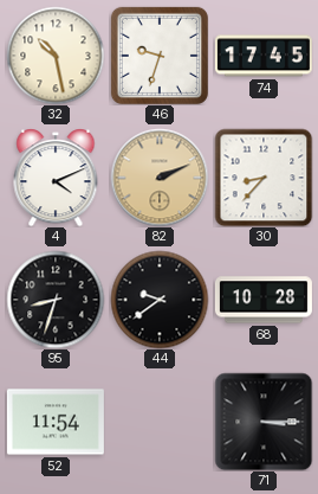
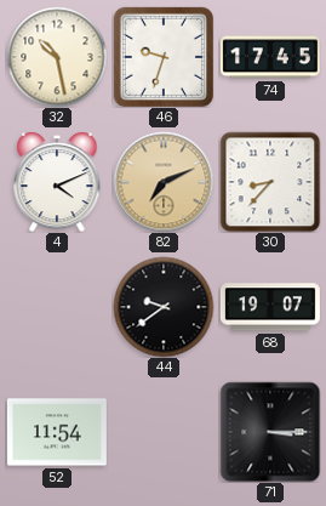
82: 2:11 -> 7:11
95: 8:33 -> none
68: 10:28 -> 19:07
